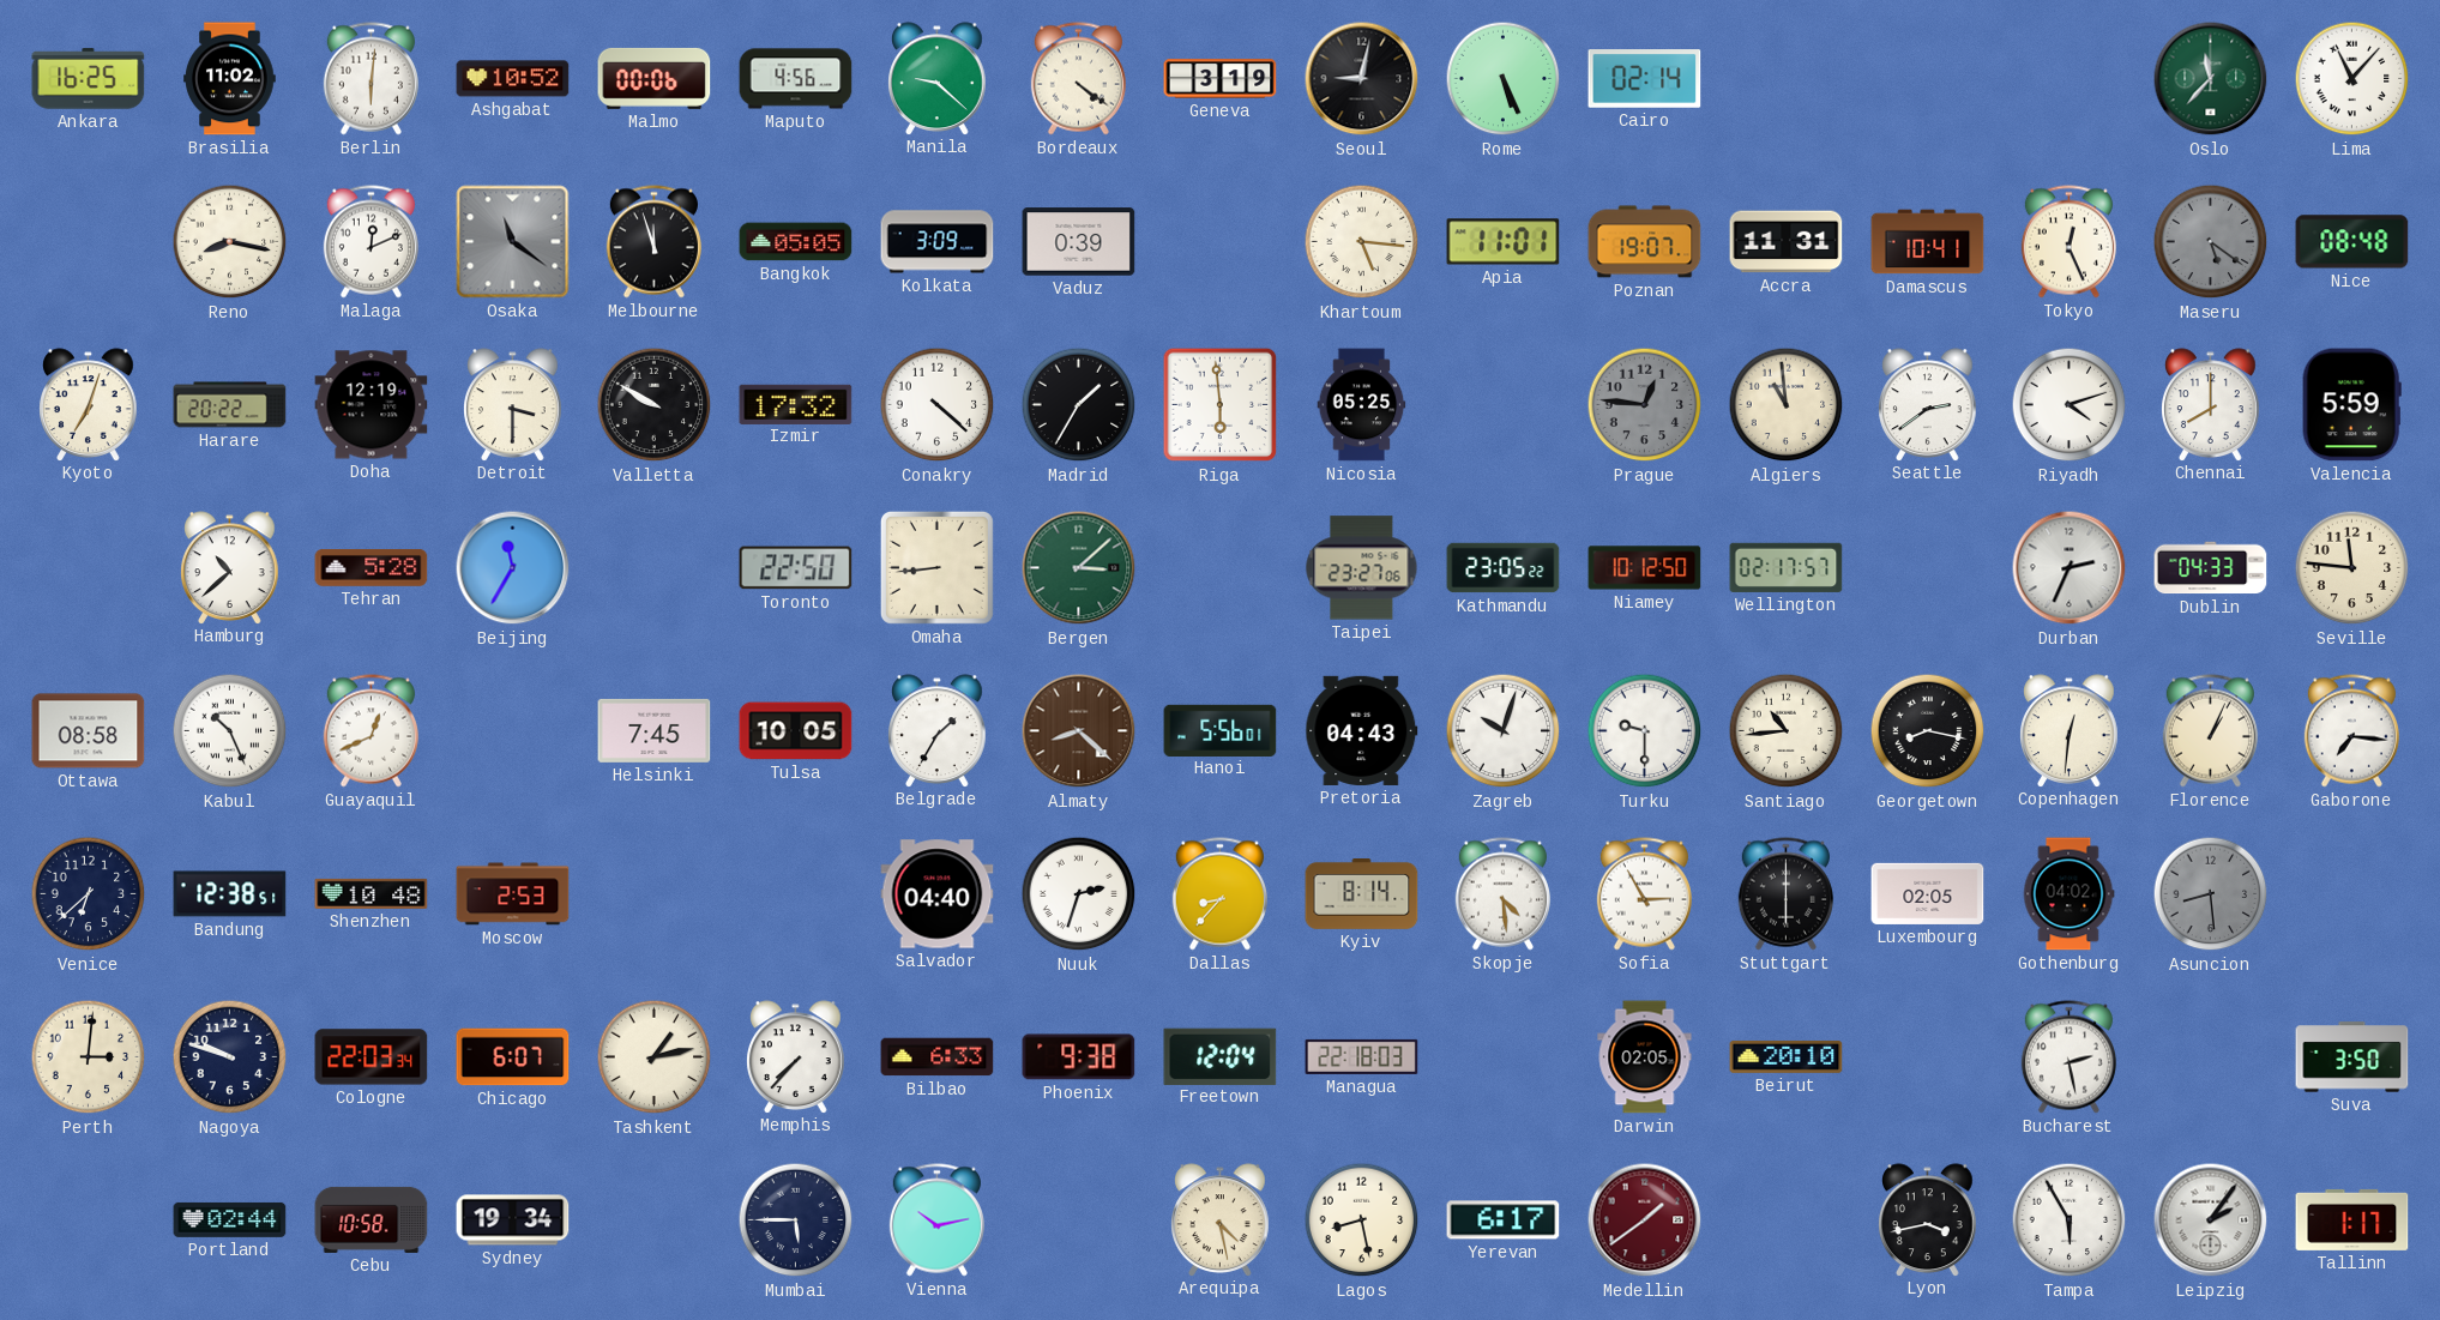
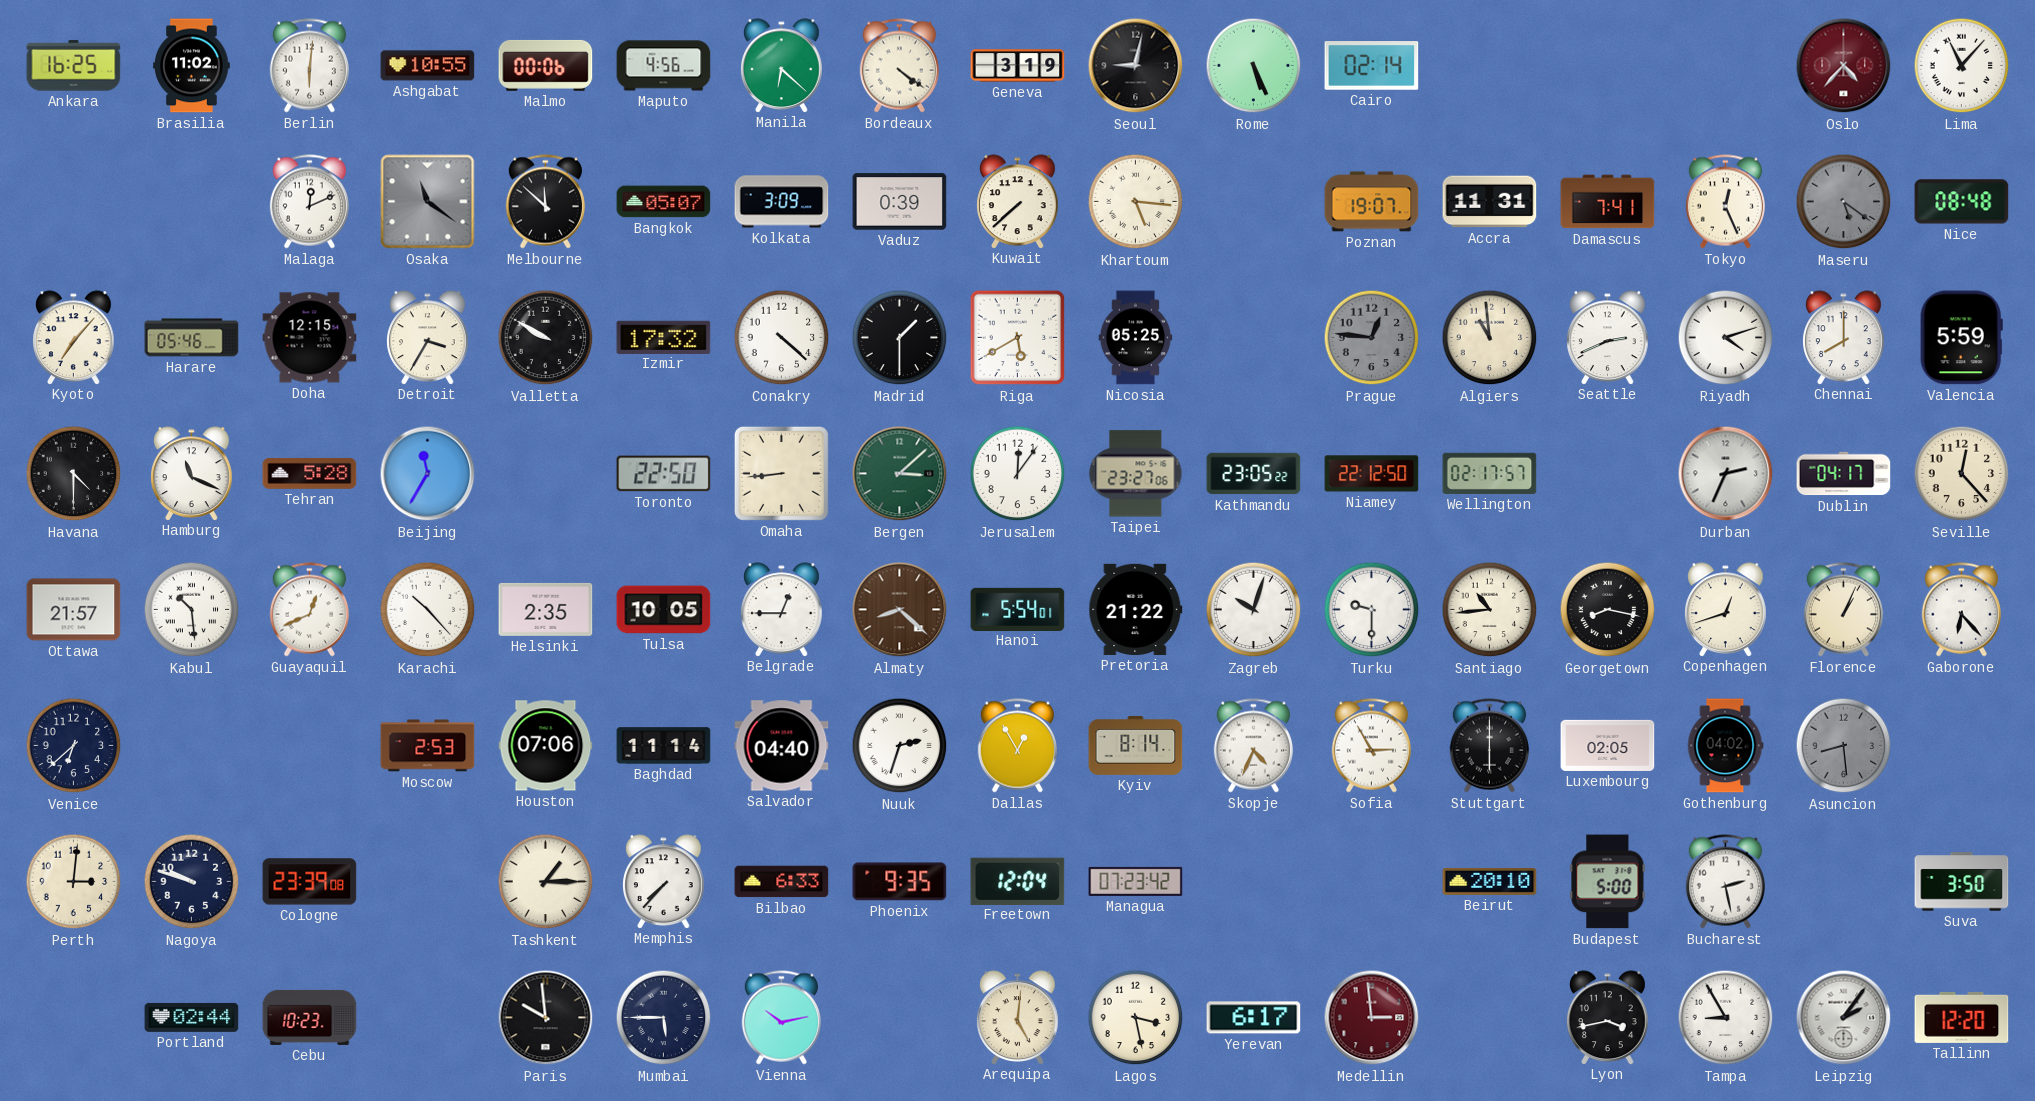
Ashgabat: 10:52 -> 10:55
Manila: 9:22 -> 6:22
Oslo: 11:37 -> 4:37
Oslo dial: green -> burgundy
Reno: 8:17 -> none
Melbourne: 11:57 -> 11:52
Bangkok: 05:05 -> 05:07
Kuwait: none -> 7:38
Apia: 11:01 -> none
Damascus: 10:41 -> 7:41
Kyoto: 7:03 -> 7:07
Harare: 20:22 -> 05:46
Doha: 12:19 -> 12:15
Detroit: 3:30 -> 3:35
Madrid: 1:35 -> 1:30
Riga: 5:59 -> 5:40
Seattle: 2:39 -> 2:41
Havana: none -> 4:30
Hamburg: 10:38 -> 11:19
Jerusalem: none -> 12:06
Niamey: 10:12 -> 22:12
Dublin: 04:33 -> 04:17
Seville: 11:46 -> 12:23
Ottawa: 08:58 -> 21:57
Kabul: 10:26 -> 10:29
Karachi: none -> 10:23
Helsinki: 7:45 -> 2:35
Belgrade: 1:35 -> 12:45
Hanoi: 5:56 -> 5:54
Pretoria: 04:43 -> 21:22
Copenhagen: 12:31 -> 12:42
Gaborone: 7:16 -> 6:23
Bandung: 12:38 -> none
Shenzhen: 10:48 -> none
Houston: none -> 07:06
Baghdad: none -> 11:14
Dallas: 8:37 -> 12:55
Skopje: 4:29 -> 4:34
Cologne: 22:03 -> 23:39
Chicago: 6:07 -> none
Tashkent: 1:13 -> 1:15
Phoenix: 9:38 -> 9:35
Managua: 22:18 -> 07:23
Darwin: 02:05 -> none
Budapest: none -> 5:00
Cebu: 10:58 -> 10:23
Sydney: 19:34 -> none
Paris: none -> 9:59
Arequipa: 4:28 -> 5:01
Lagos: 8:28 -> 3:28
Medellin: 1:39 -> 2:59
Tampa: 5:55 -> 8:55
Tallinn: 1:17 -> 12:20
